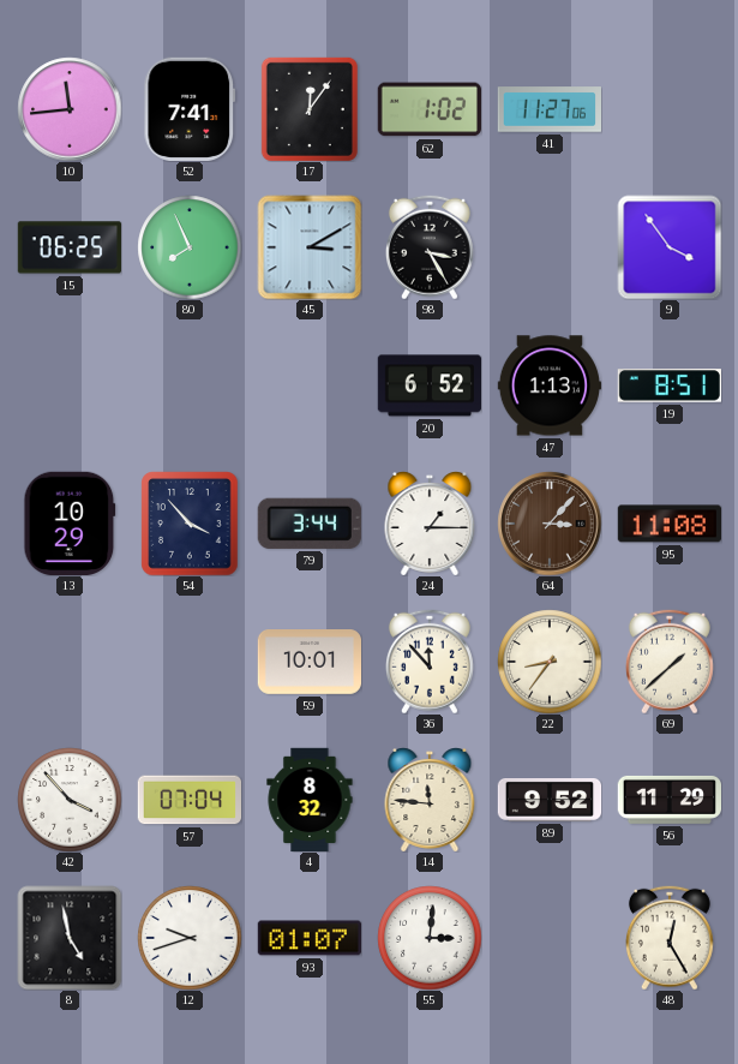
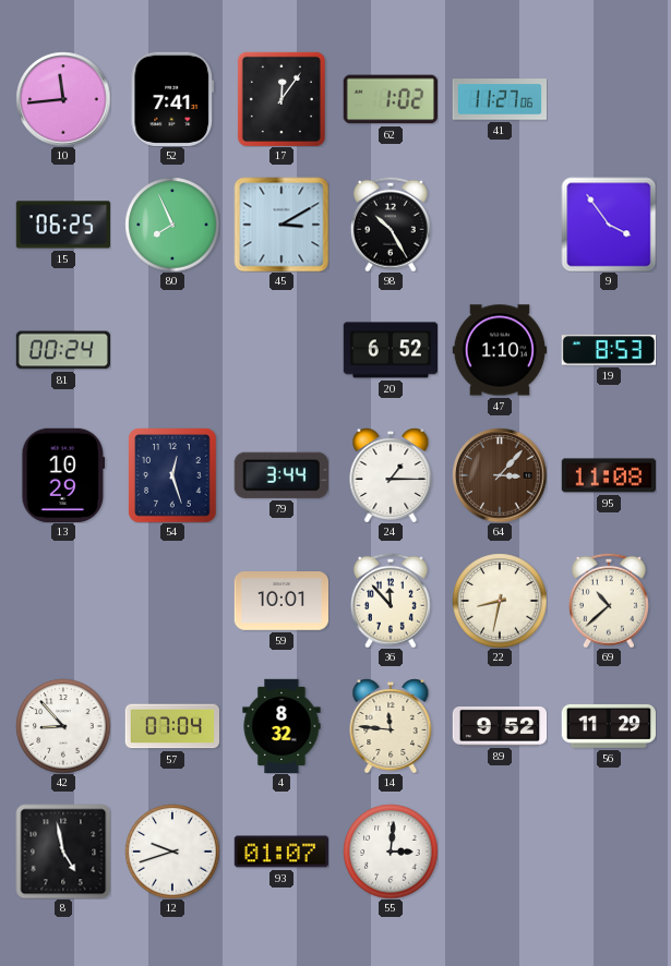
98: 3:25 -> 10:25
81: none -> 00:24
47: 1:13 -> 1:10
19: 8:51 -> 8:53
54: 3:53 -> 12:27
22: 8:36 -> 8:32
69: 1:38 -> 10:38
42: 3:53 -> 8:53
48: 12:25 -> none
